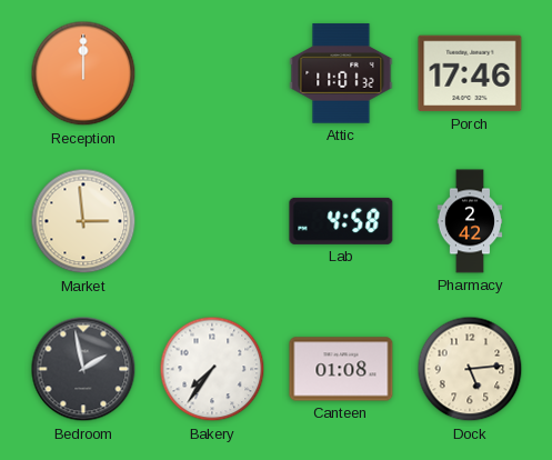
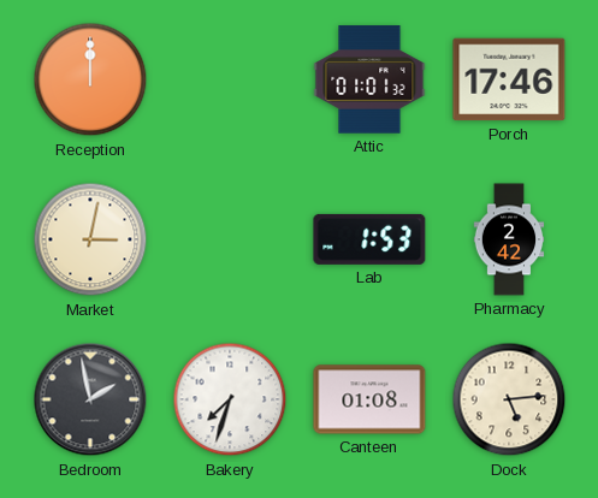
Attic: 11:01 -> 01:01
Market: 2:59 -> 3:02
Lab: 4:58 -> 1:53
Bakery: 7:36 -> 7:33
